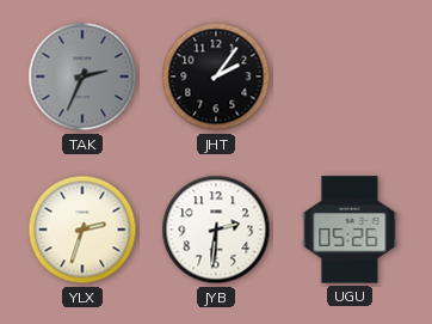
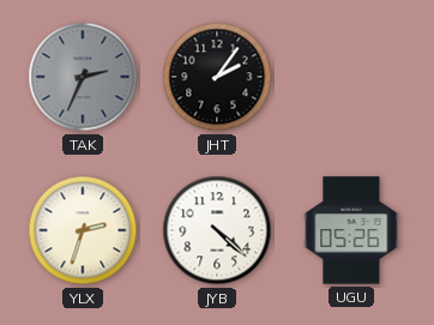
JYB: 2:31 -> 4:22
